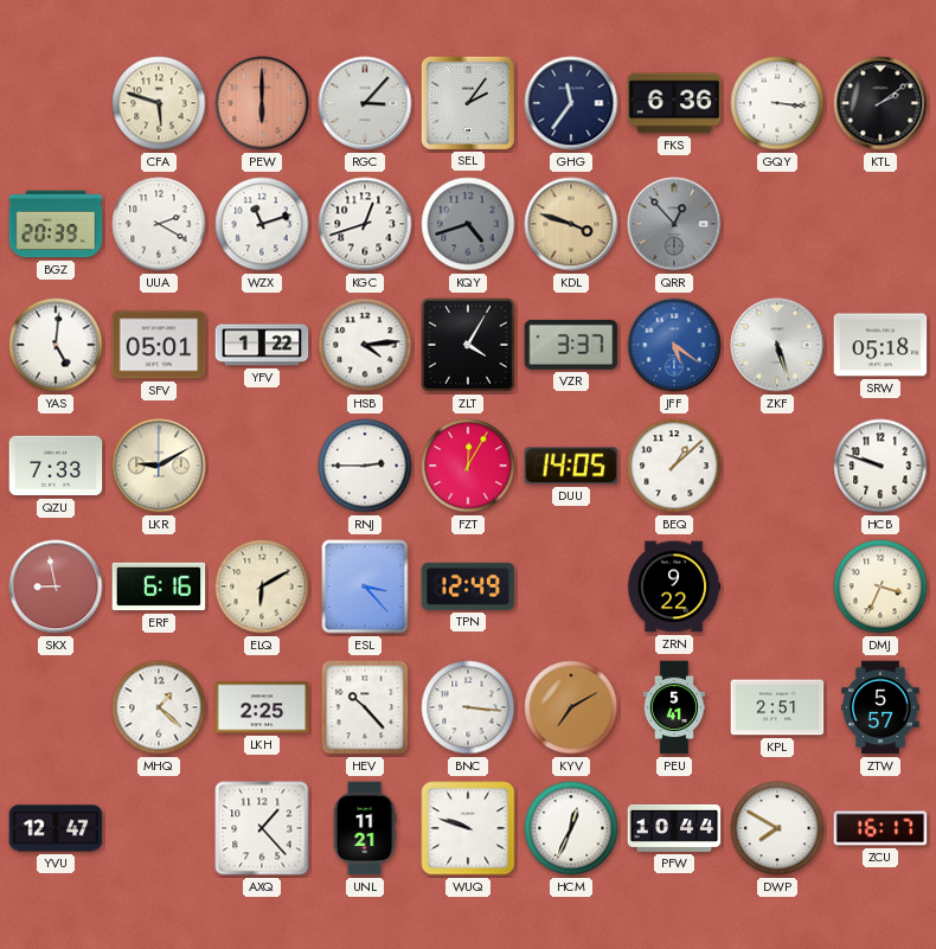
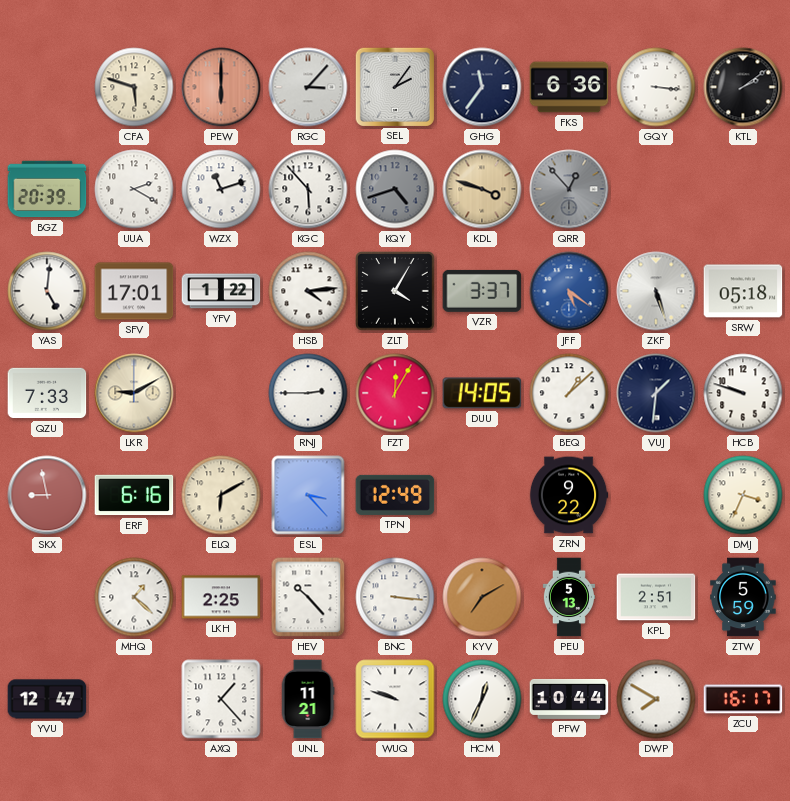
KGC: 12:42 -> 5:53
SFV: 05:01 -> 17:01
VUJ: none -> 1:31
PEU: 5:41 -> 5:13
ZTW: 5:57 -> 5:59
